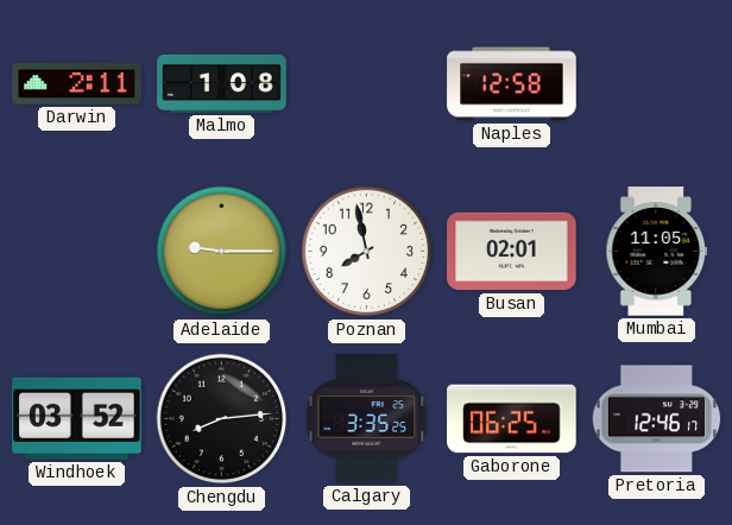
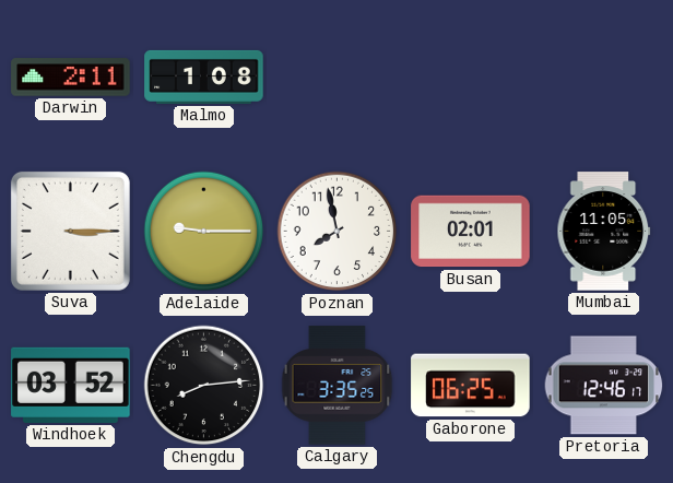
Naples: 12:58 -> none
Suva: none -> 3:15
